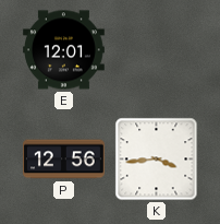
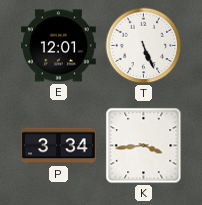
T: none -> 5:26
P: 12:56 -> 3:34
